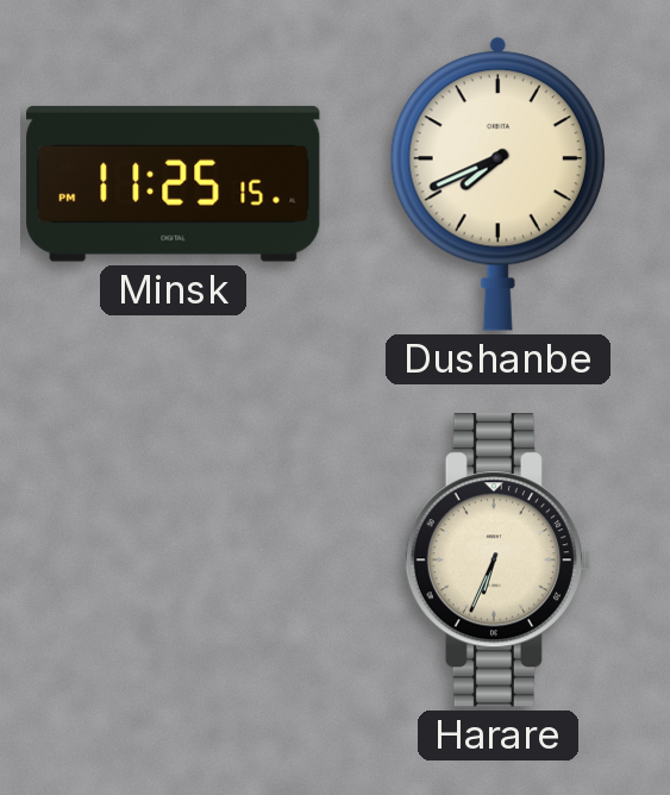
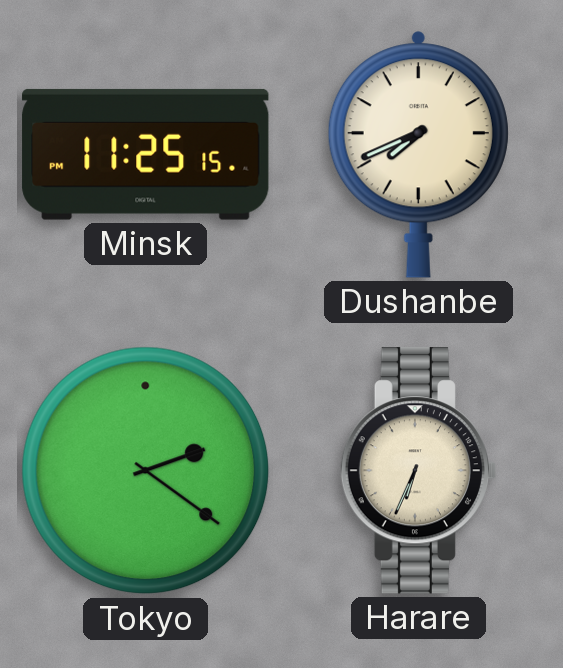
Tokyo: none -> 2:21
